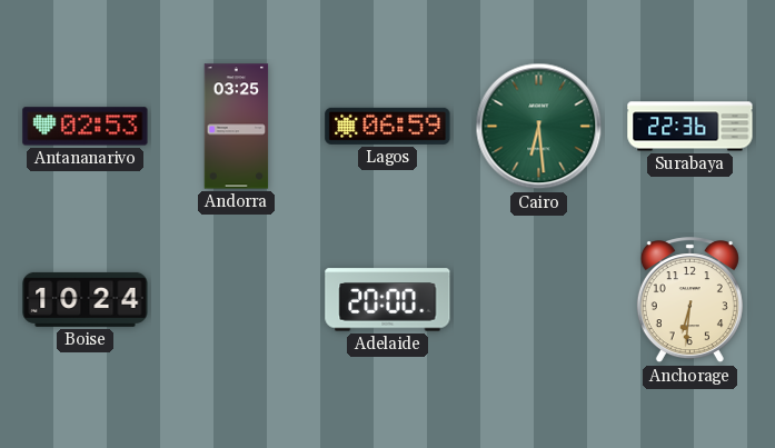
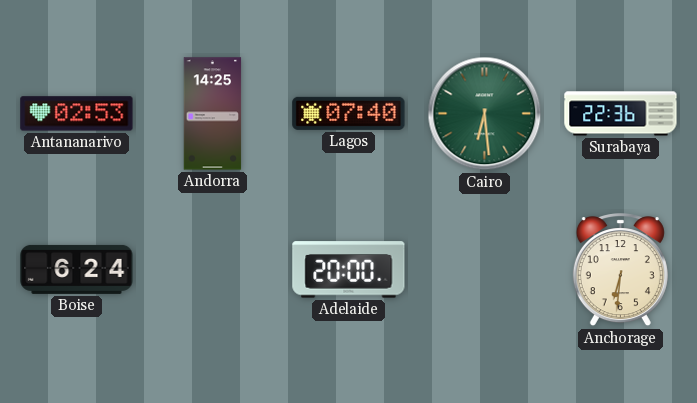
Andorra: 03:25 -> 14:25
Lagos: 06:59 -> 07:40
Boise: 10:24 -> 6:24
